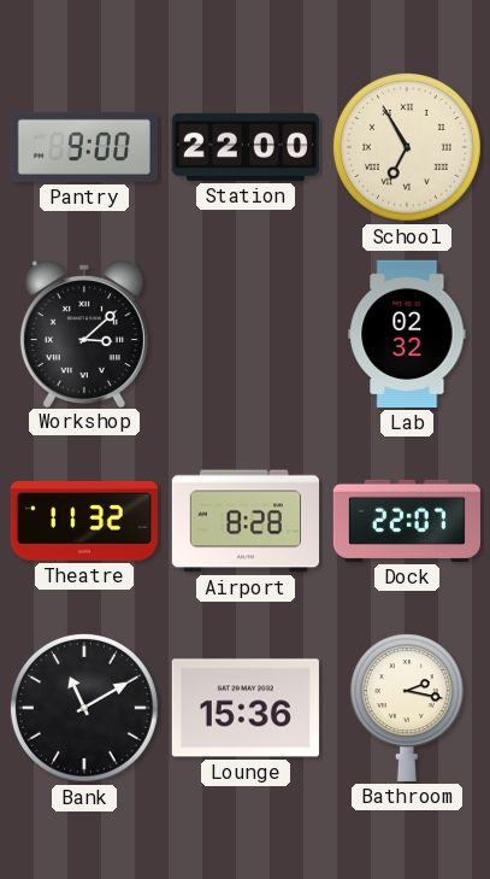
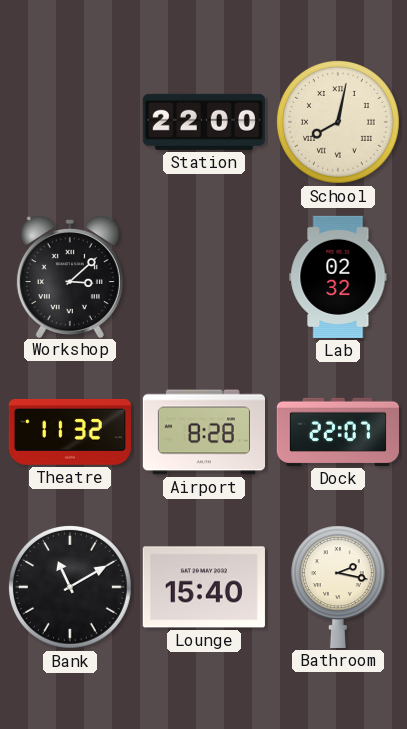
Pantry: 9:00 -> none
School: 6:55 -> 8:02
Lounge: 15:36 -> 15:40
